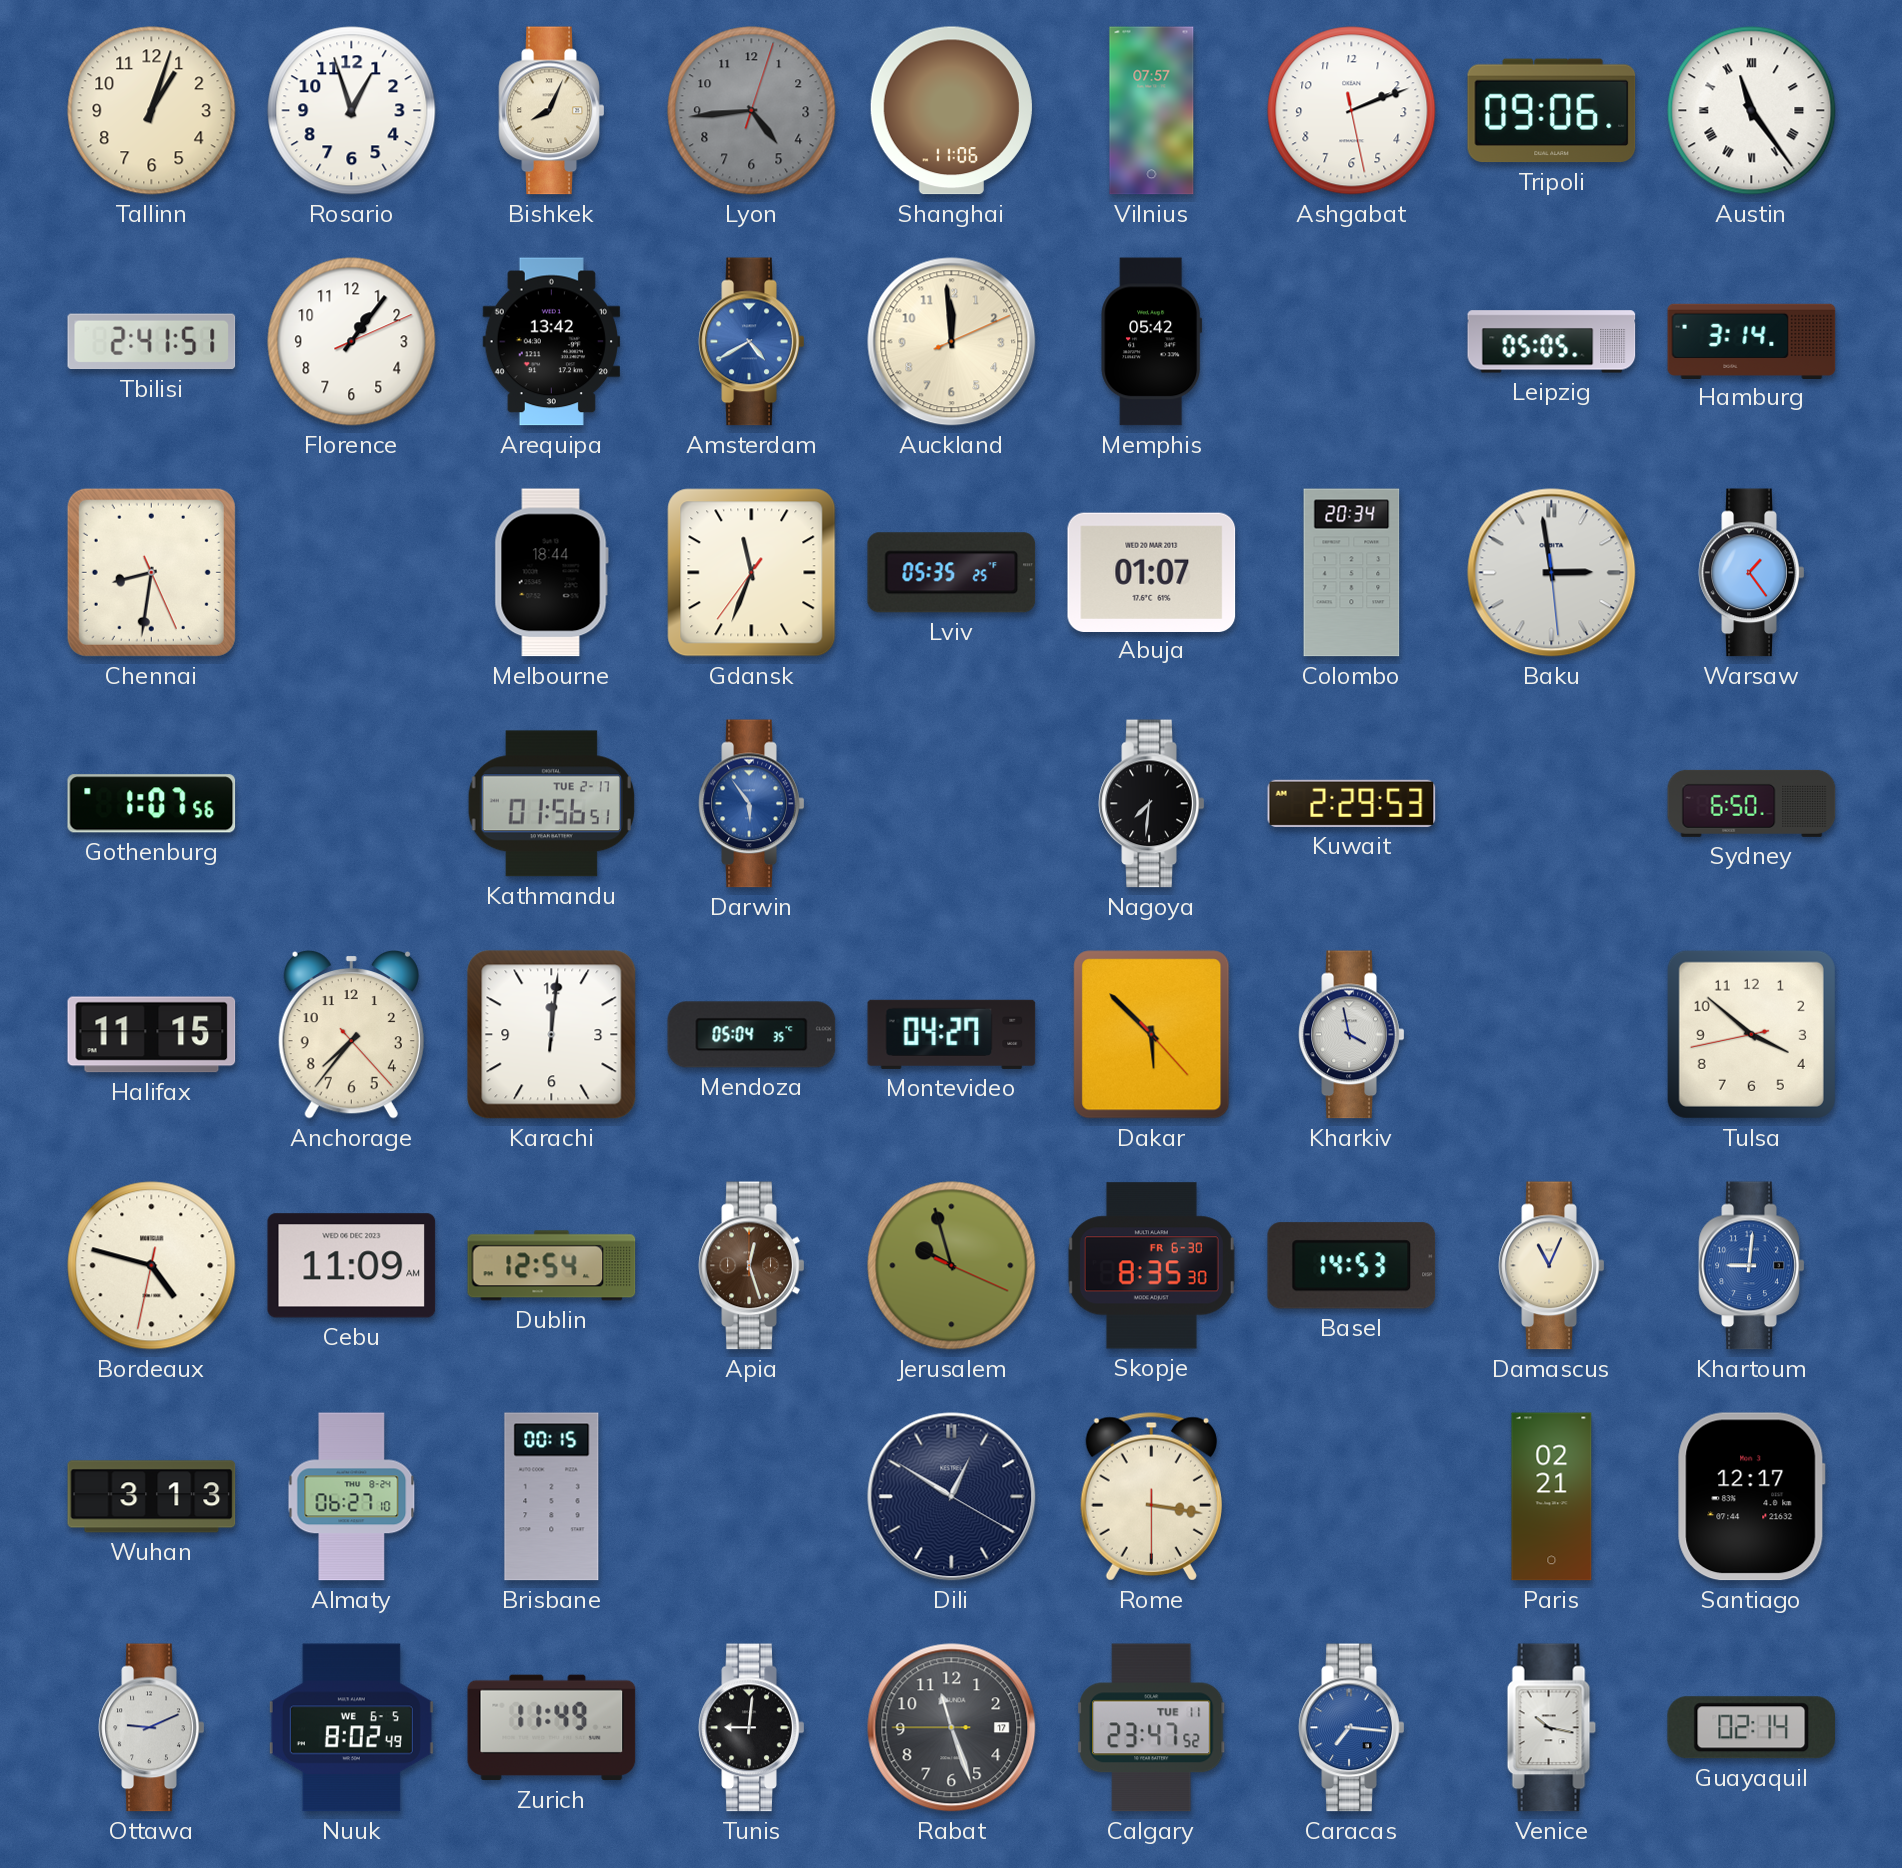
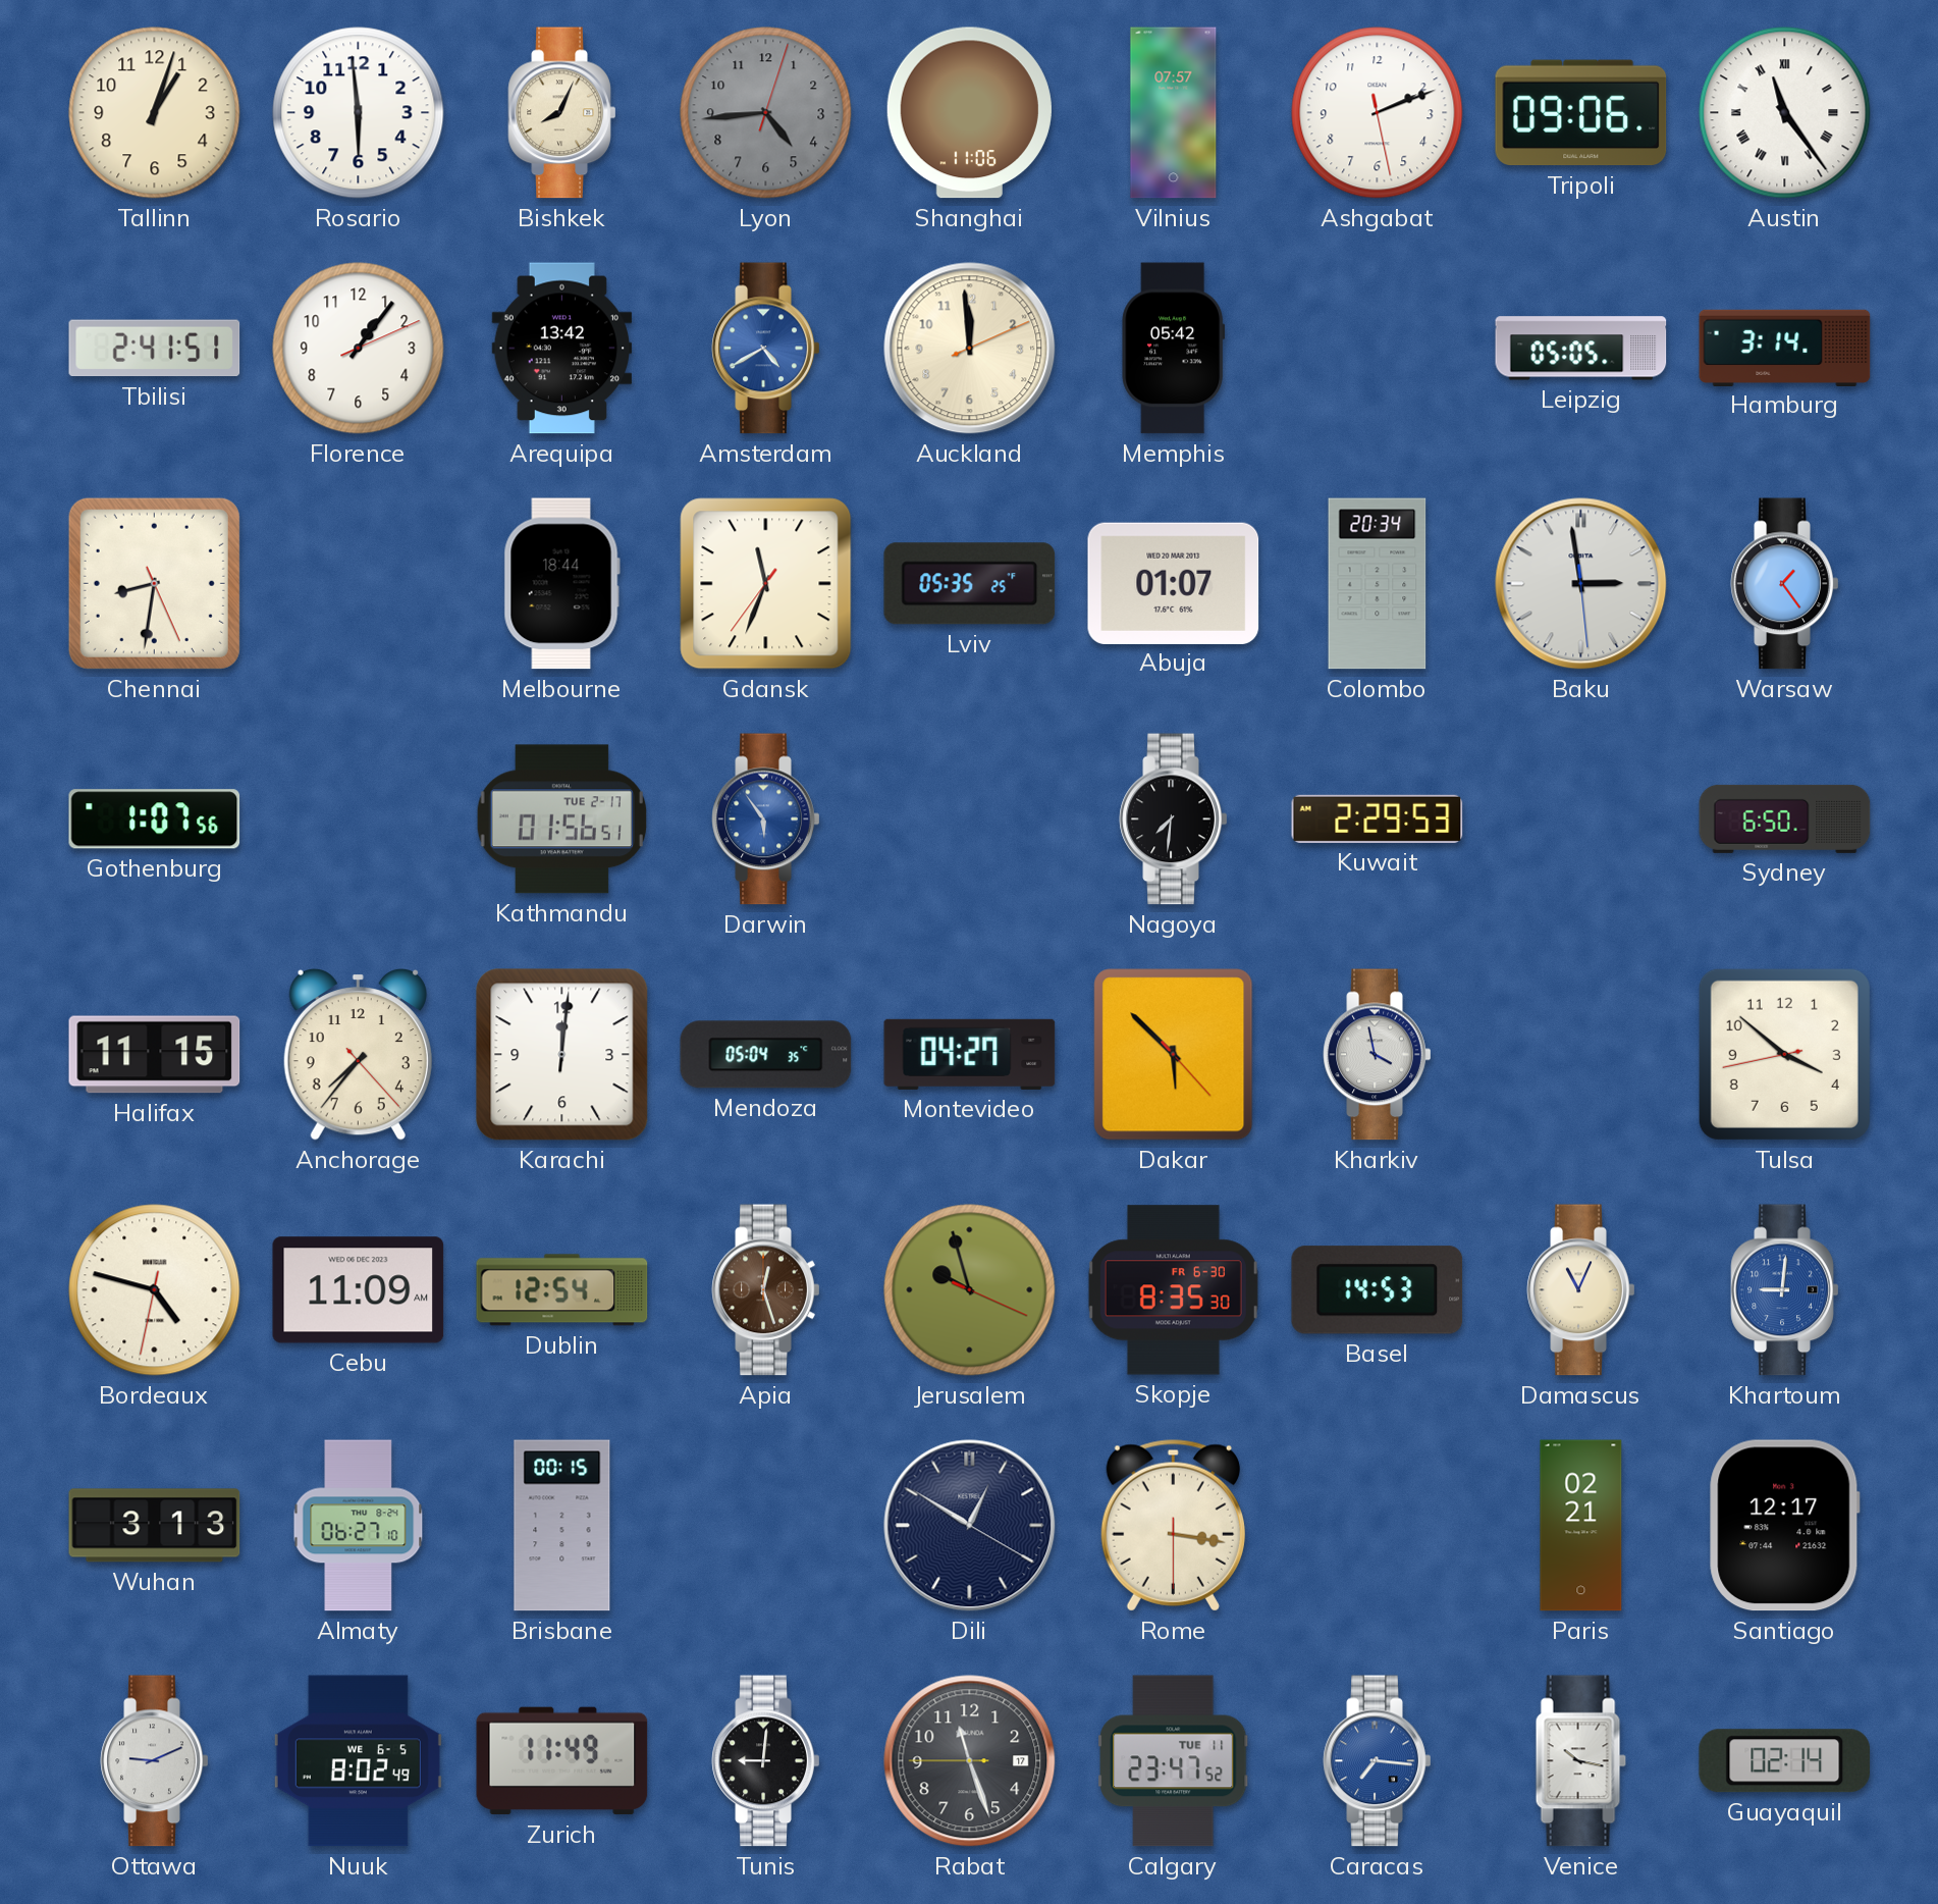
Rosario: 12:57 -> 5:59
